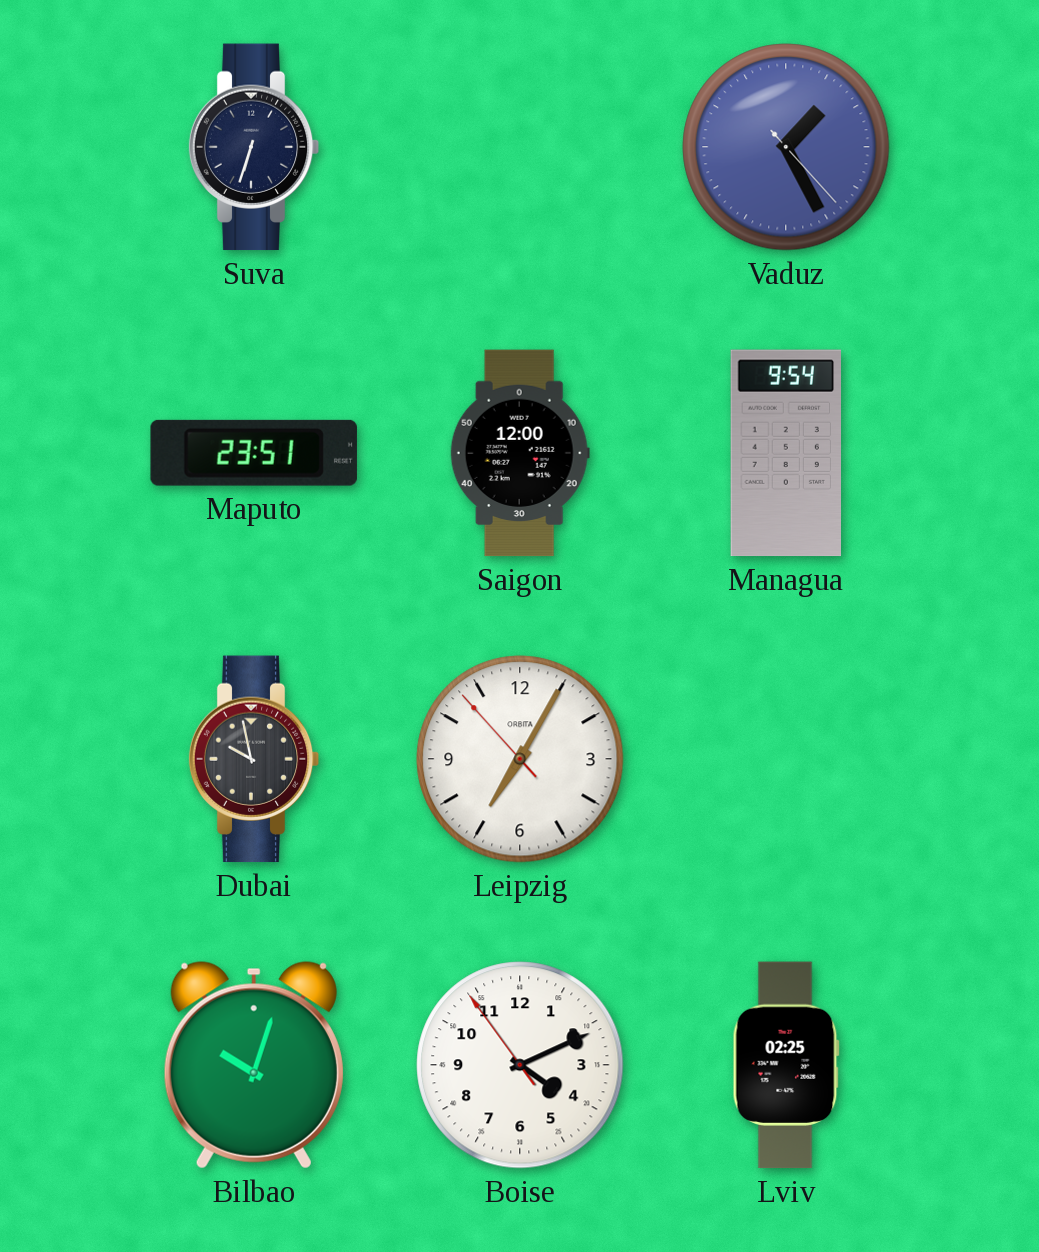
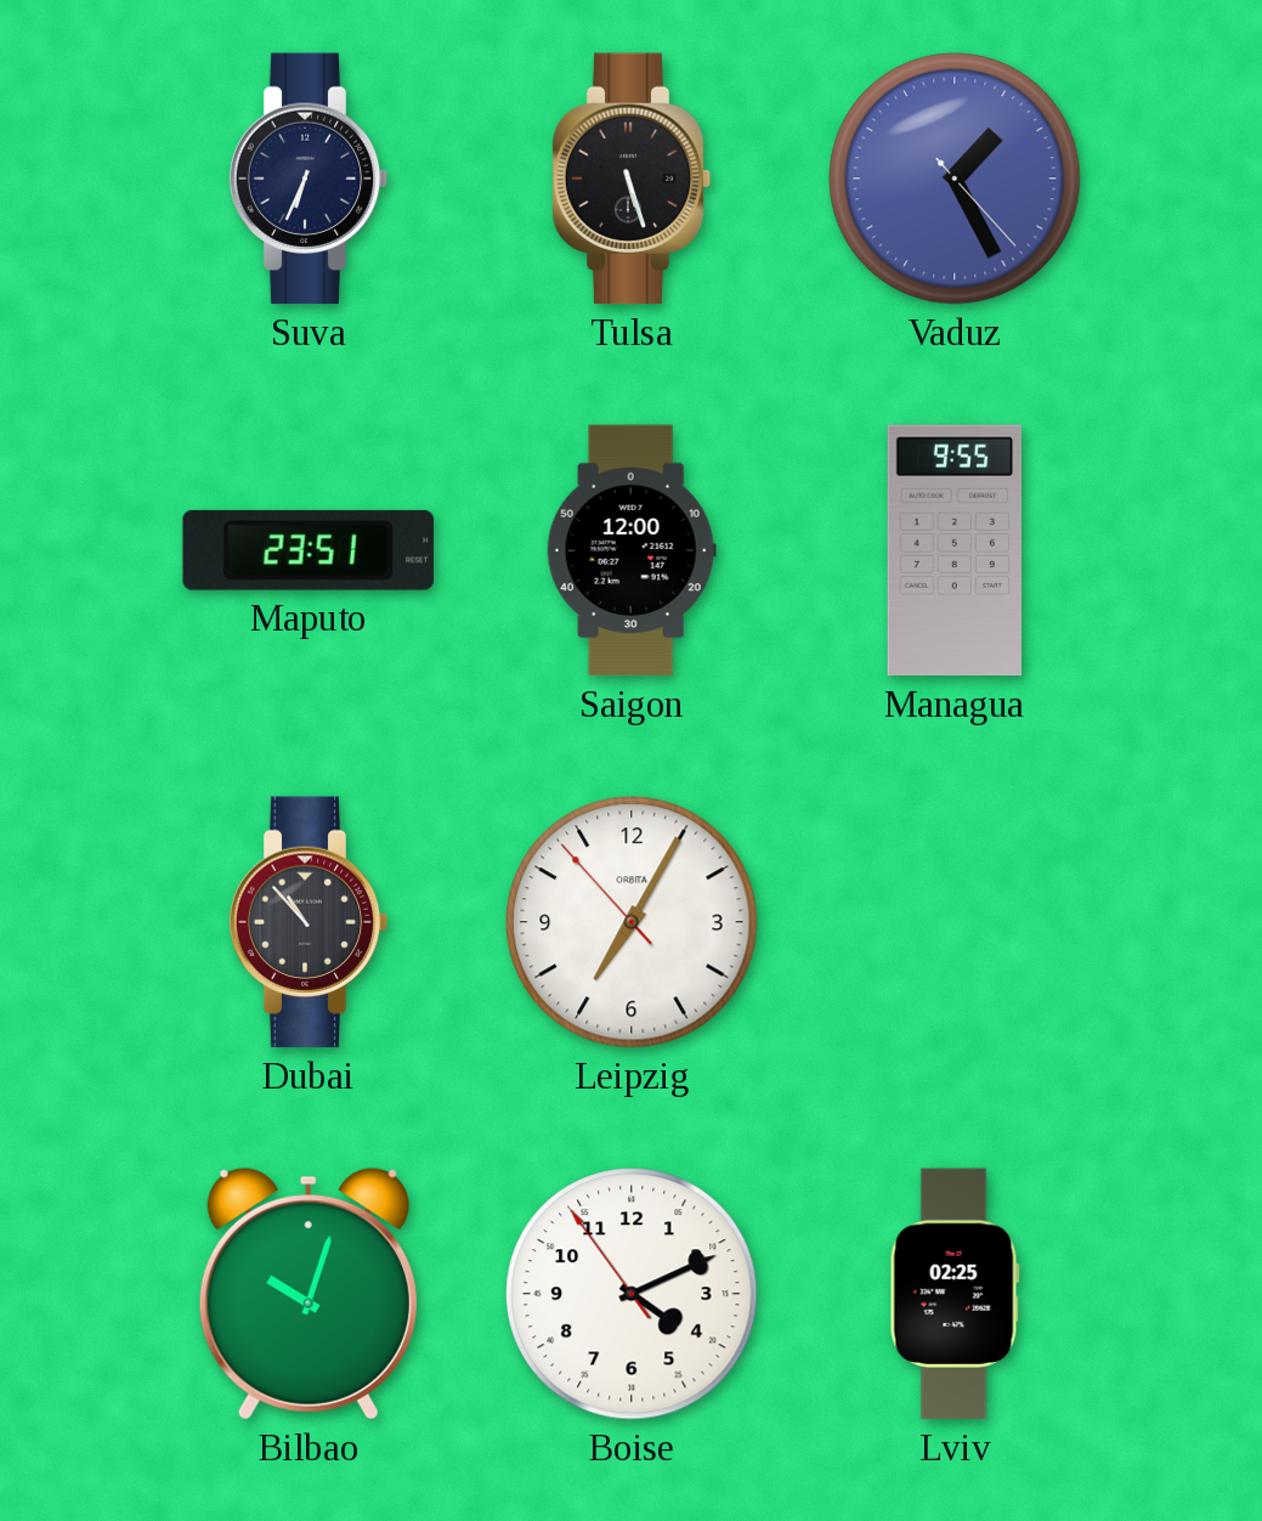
Suva: 6:33 -> 6:34
Tulsa: none -> 5:27
Managua: 9:54 -> 9:55
Dubai: 9:58 -> 10:53
